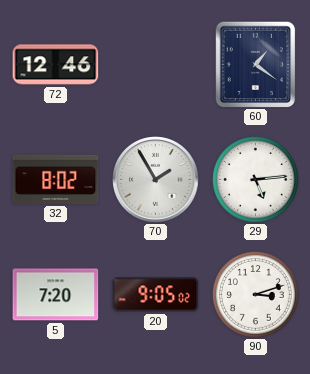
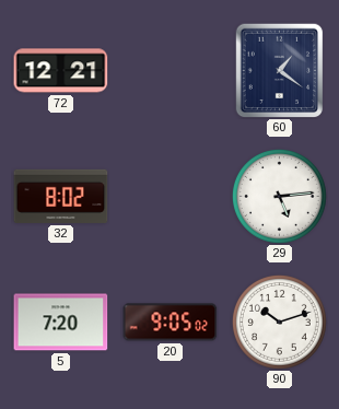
72: 12:46 -> 12:21
70: 1:55 -> none
90: 3:12 -> 10:12
